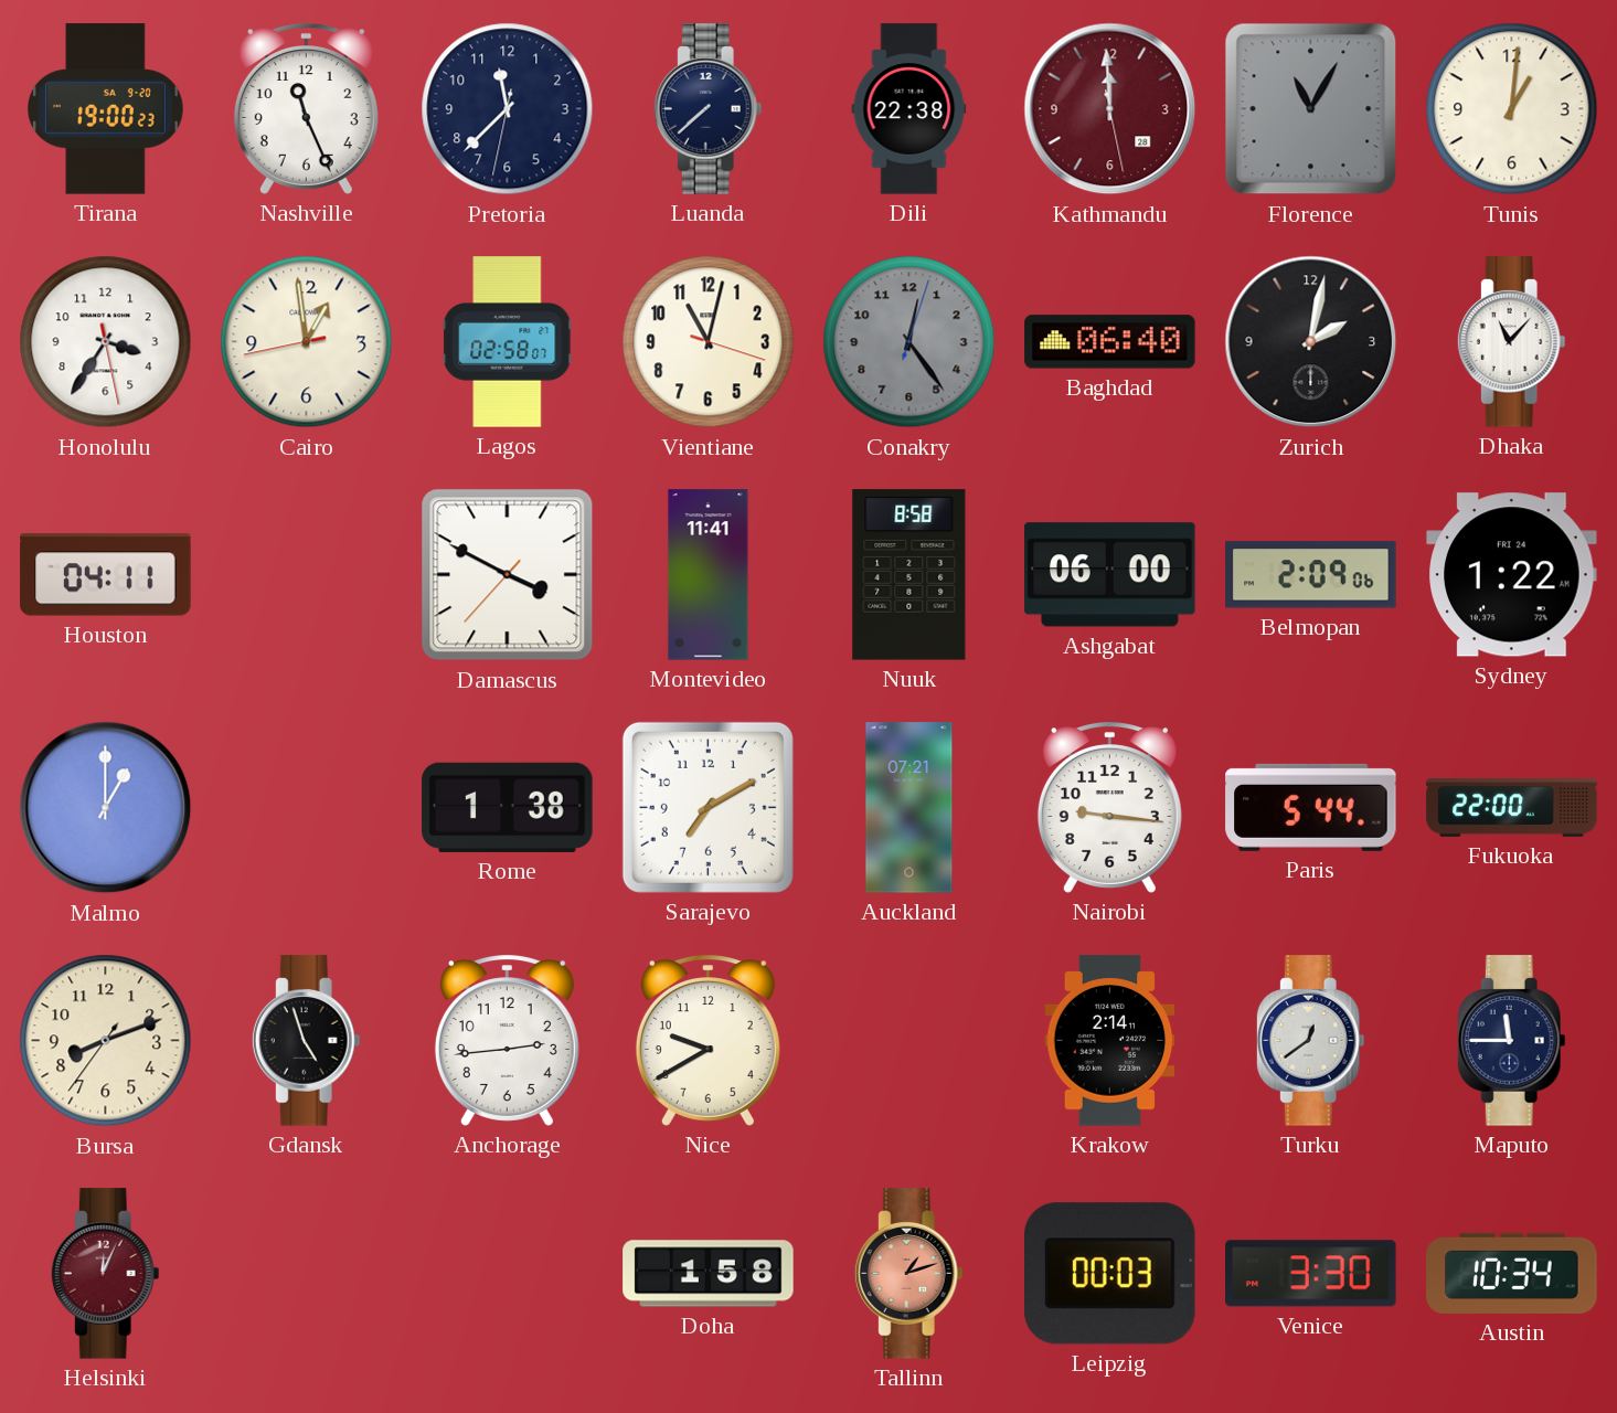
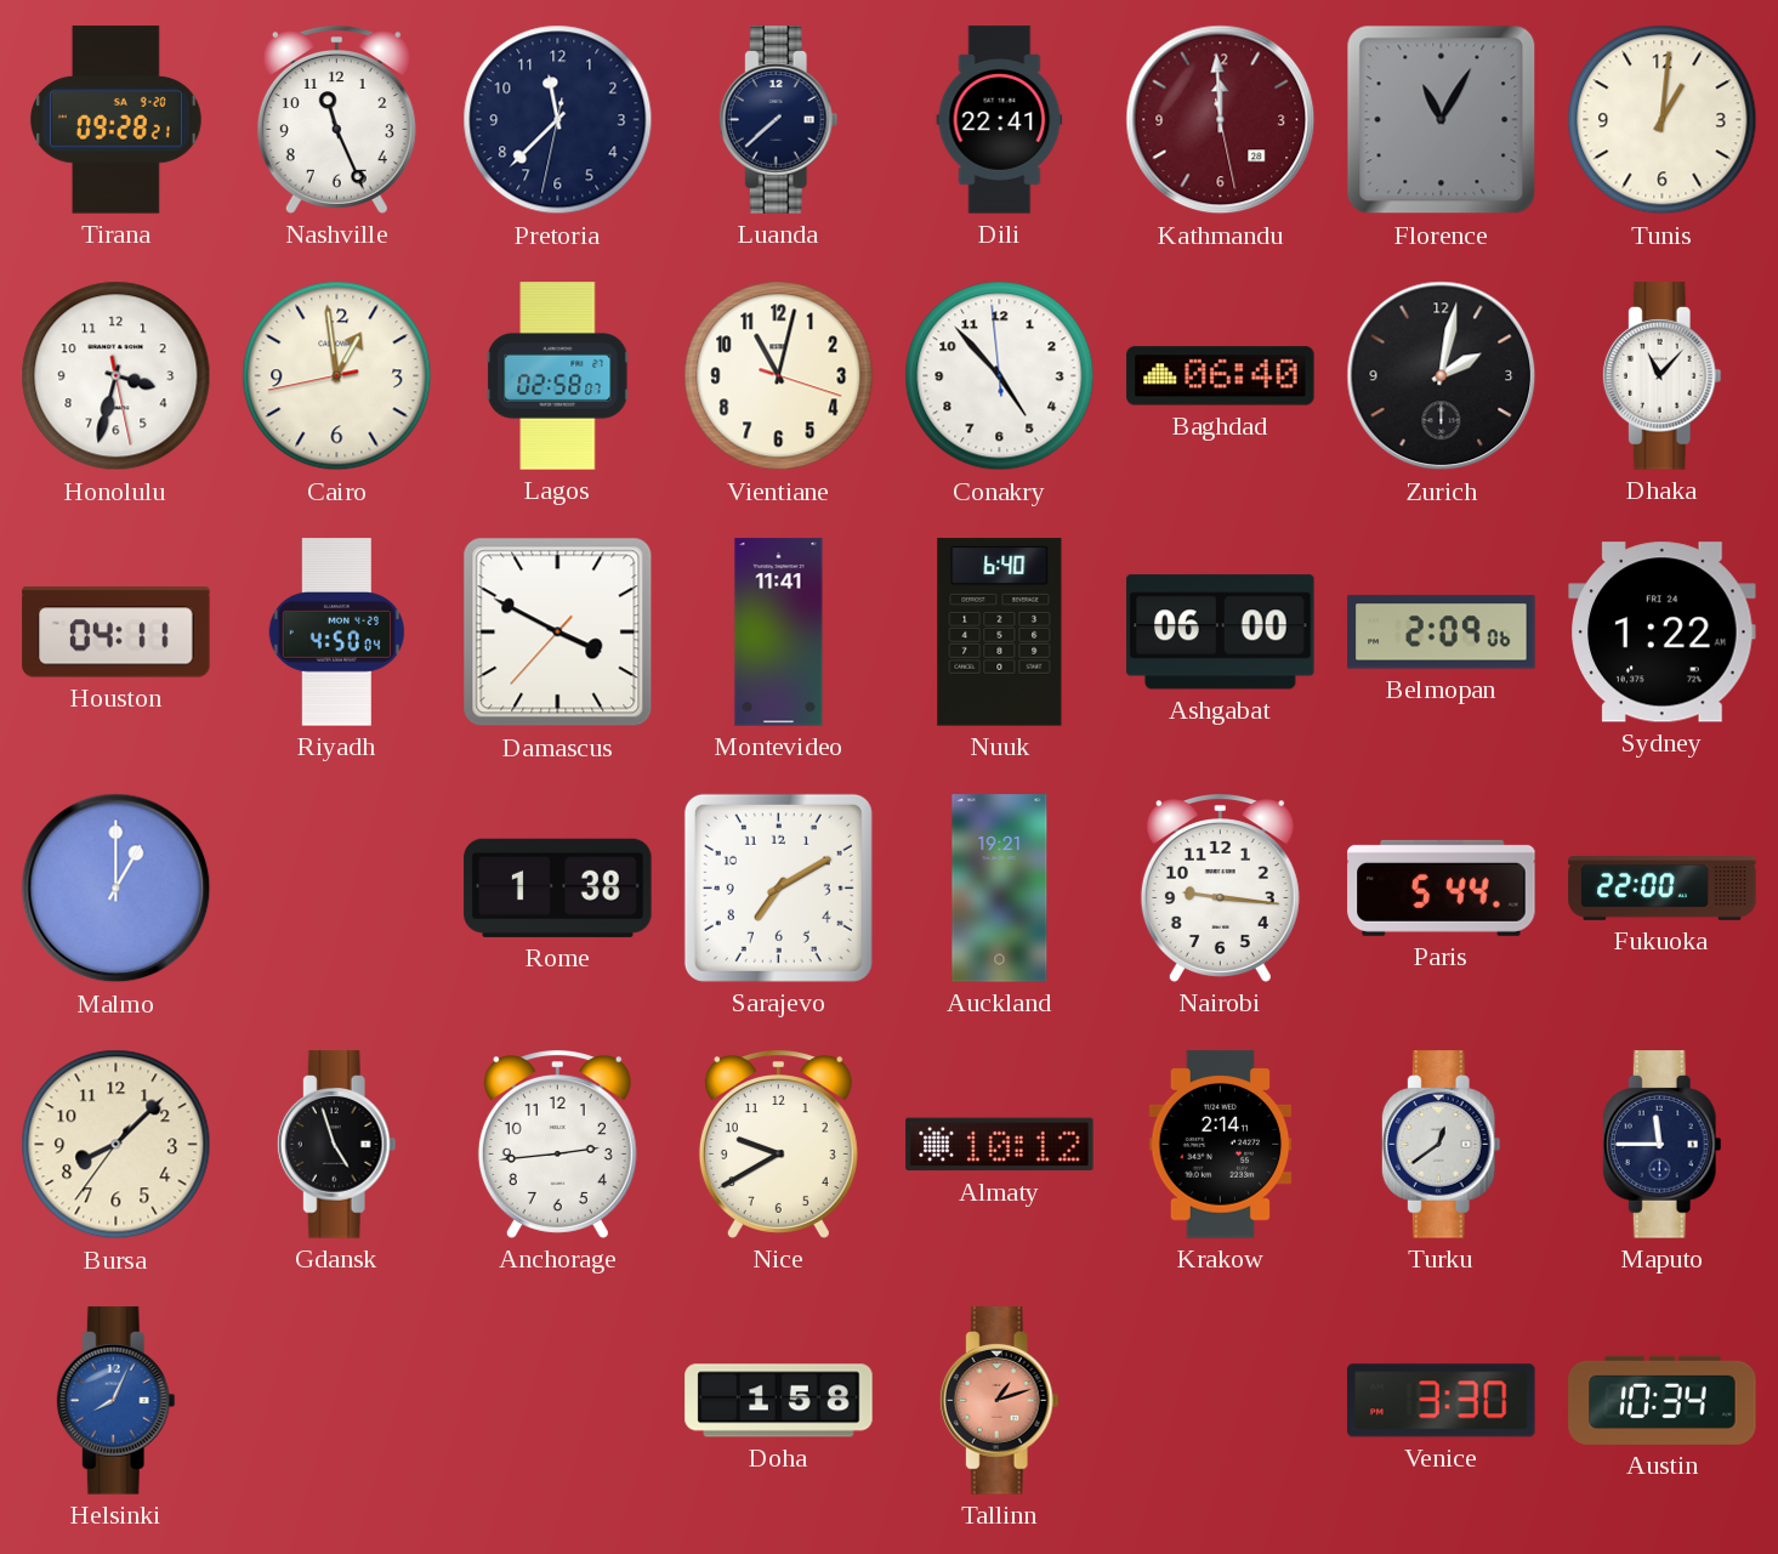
Tirana: 19:00 -> 09:28
Dili: 22:38 -> 22:41
Honolulu: 3:35 -> 3:32
Conakry: 12:24 -> 4:52
Conakry dial: grey -> white
Riyadh: none -> 4:50
Nuuk: 8:58 -> 6:40
Auckland: 07:21 -> 19:21
Bursa: 8:11 -> 8:07
Almaty: none -> 10:12
Helsinki: 12:04 -> 8:04
Helsinki dial: burgundy -> blue
Leipzig: 00:03 -> none
